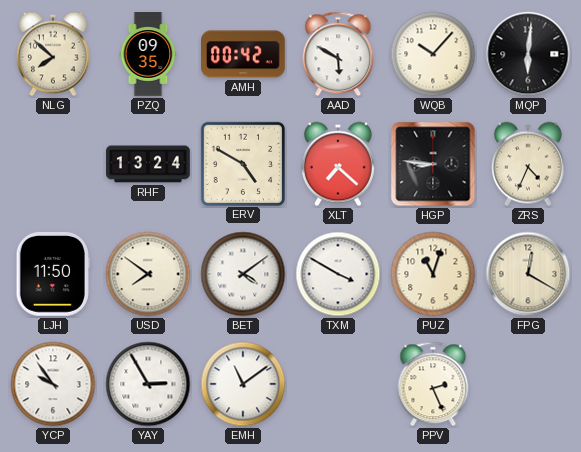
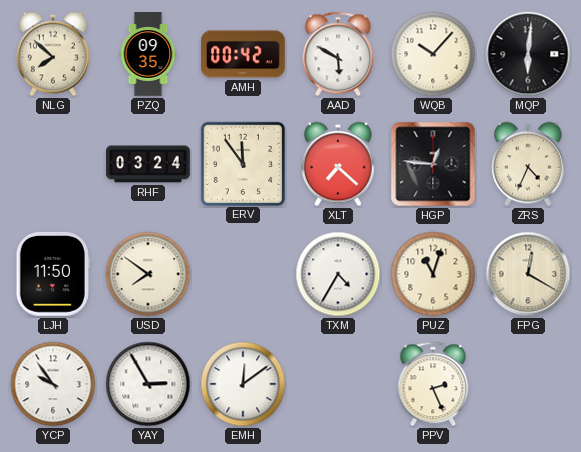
RHF: 13:24 -> 03:24
ERV: 4:50 -> 11:54
HGP: 8:46 -> 12:46
BET: 4:09 -> none
TXM: 3:50 -> 4:35
EMH: 11:09 -> 12:09
